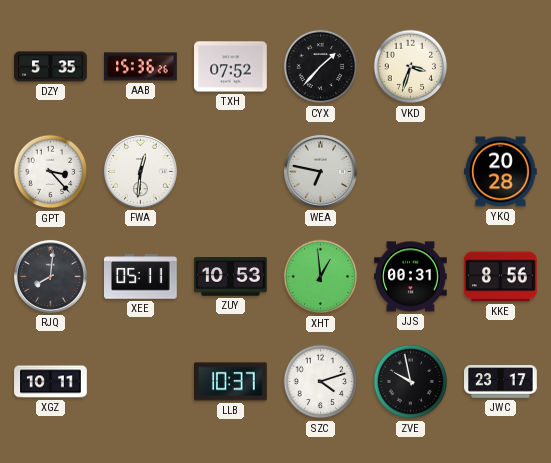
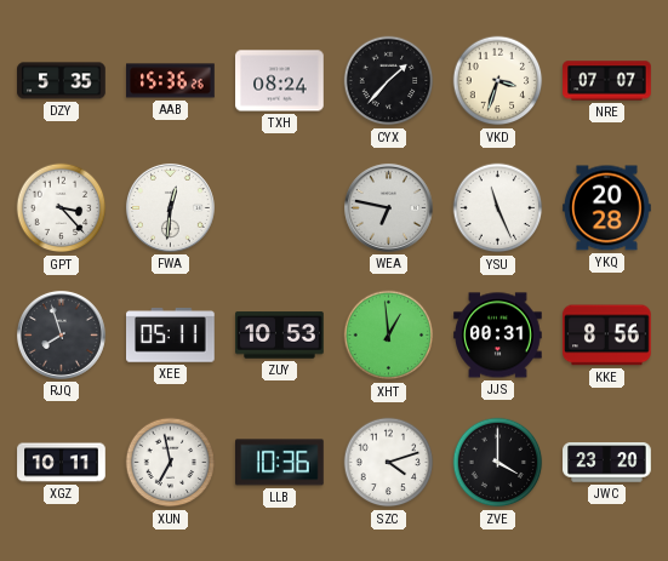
TXH: 07:52 -> 08:24
NRE: none -> 07:07
YSU: none -> 11:26
RJQ: 8:01 -> 7:57
XUN: none -> 6:58
LLB: 10:37 -> 10:36
ZVE: 9:58 -> 4:00
JWC: 23:17 -> 23:20
